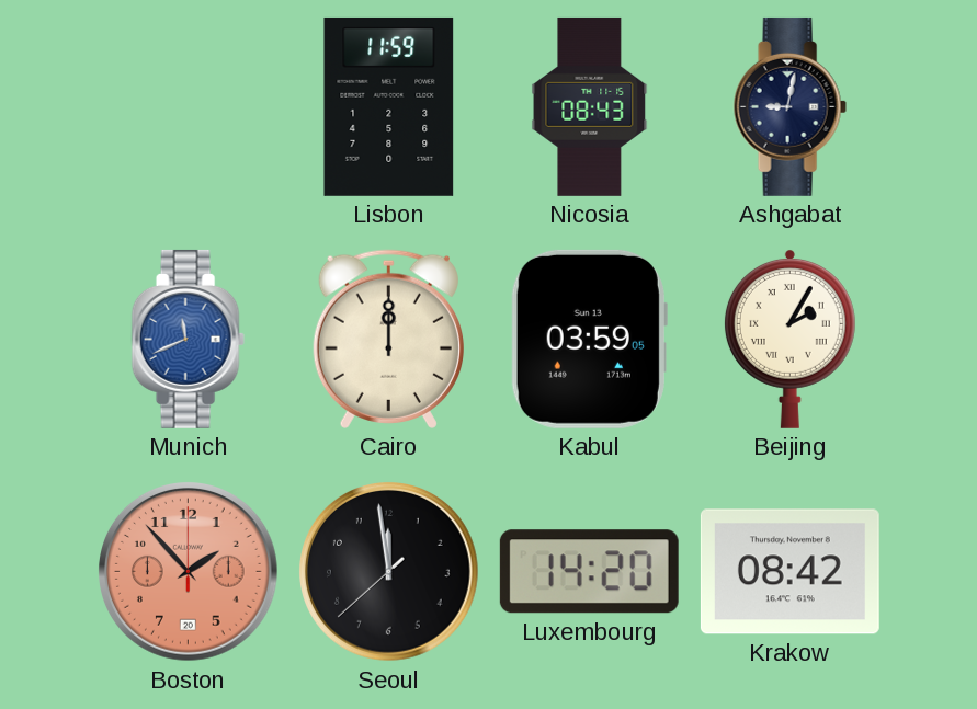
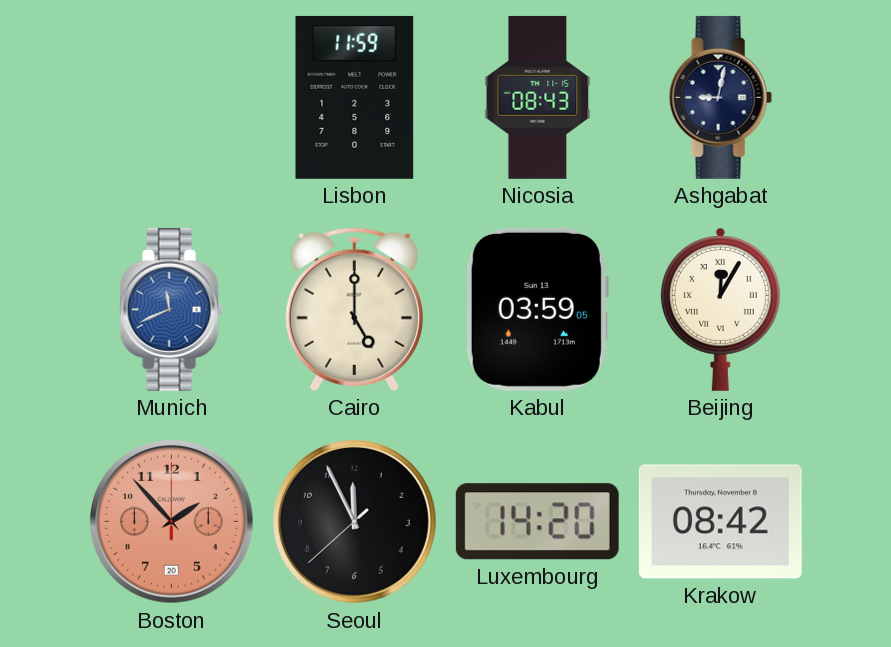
Cairo: 12:00 -> 5:00
Beijing: 2:05 -> 12:05
Seoul: 11:58 -> 11:55
